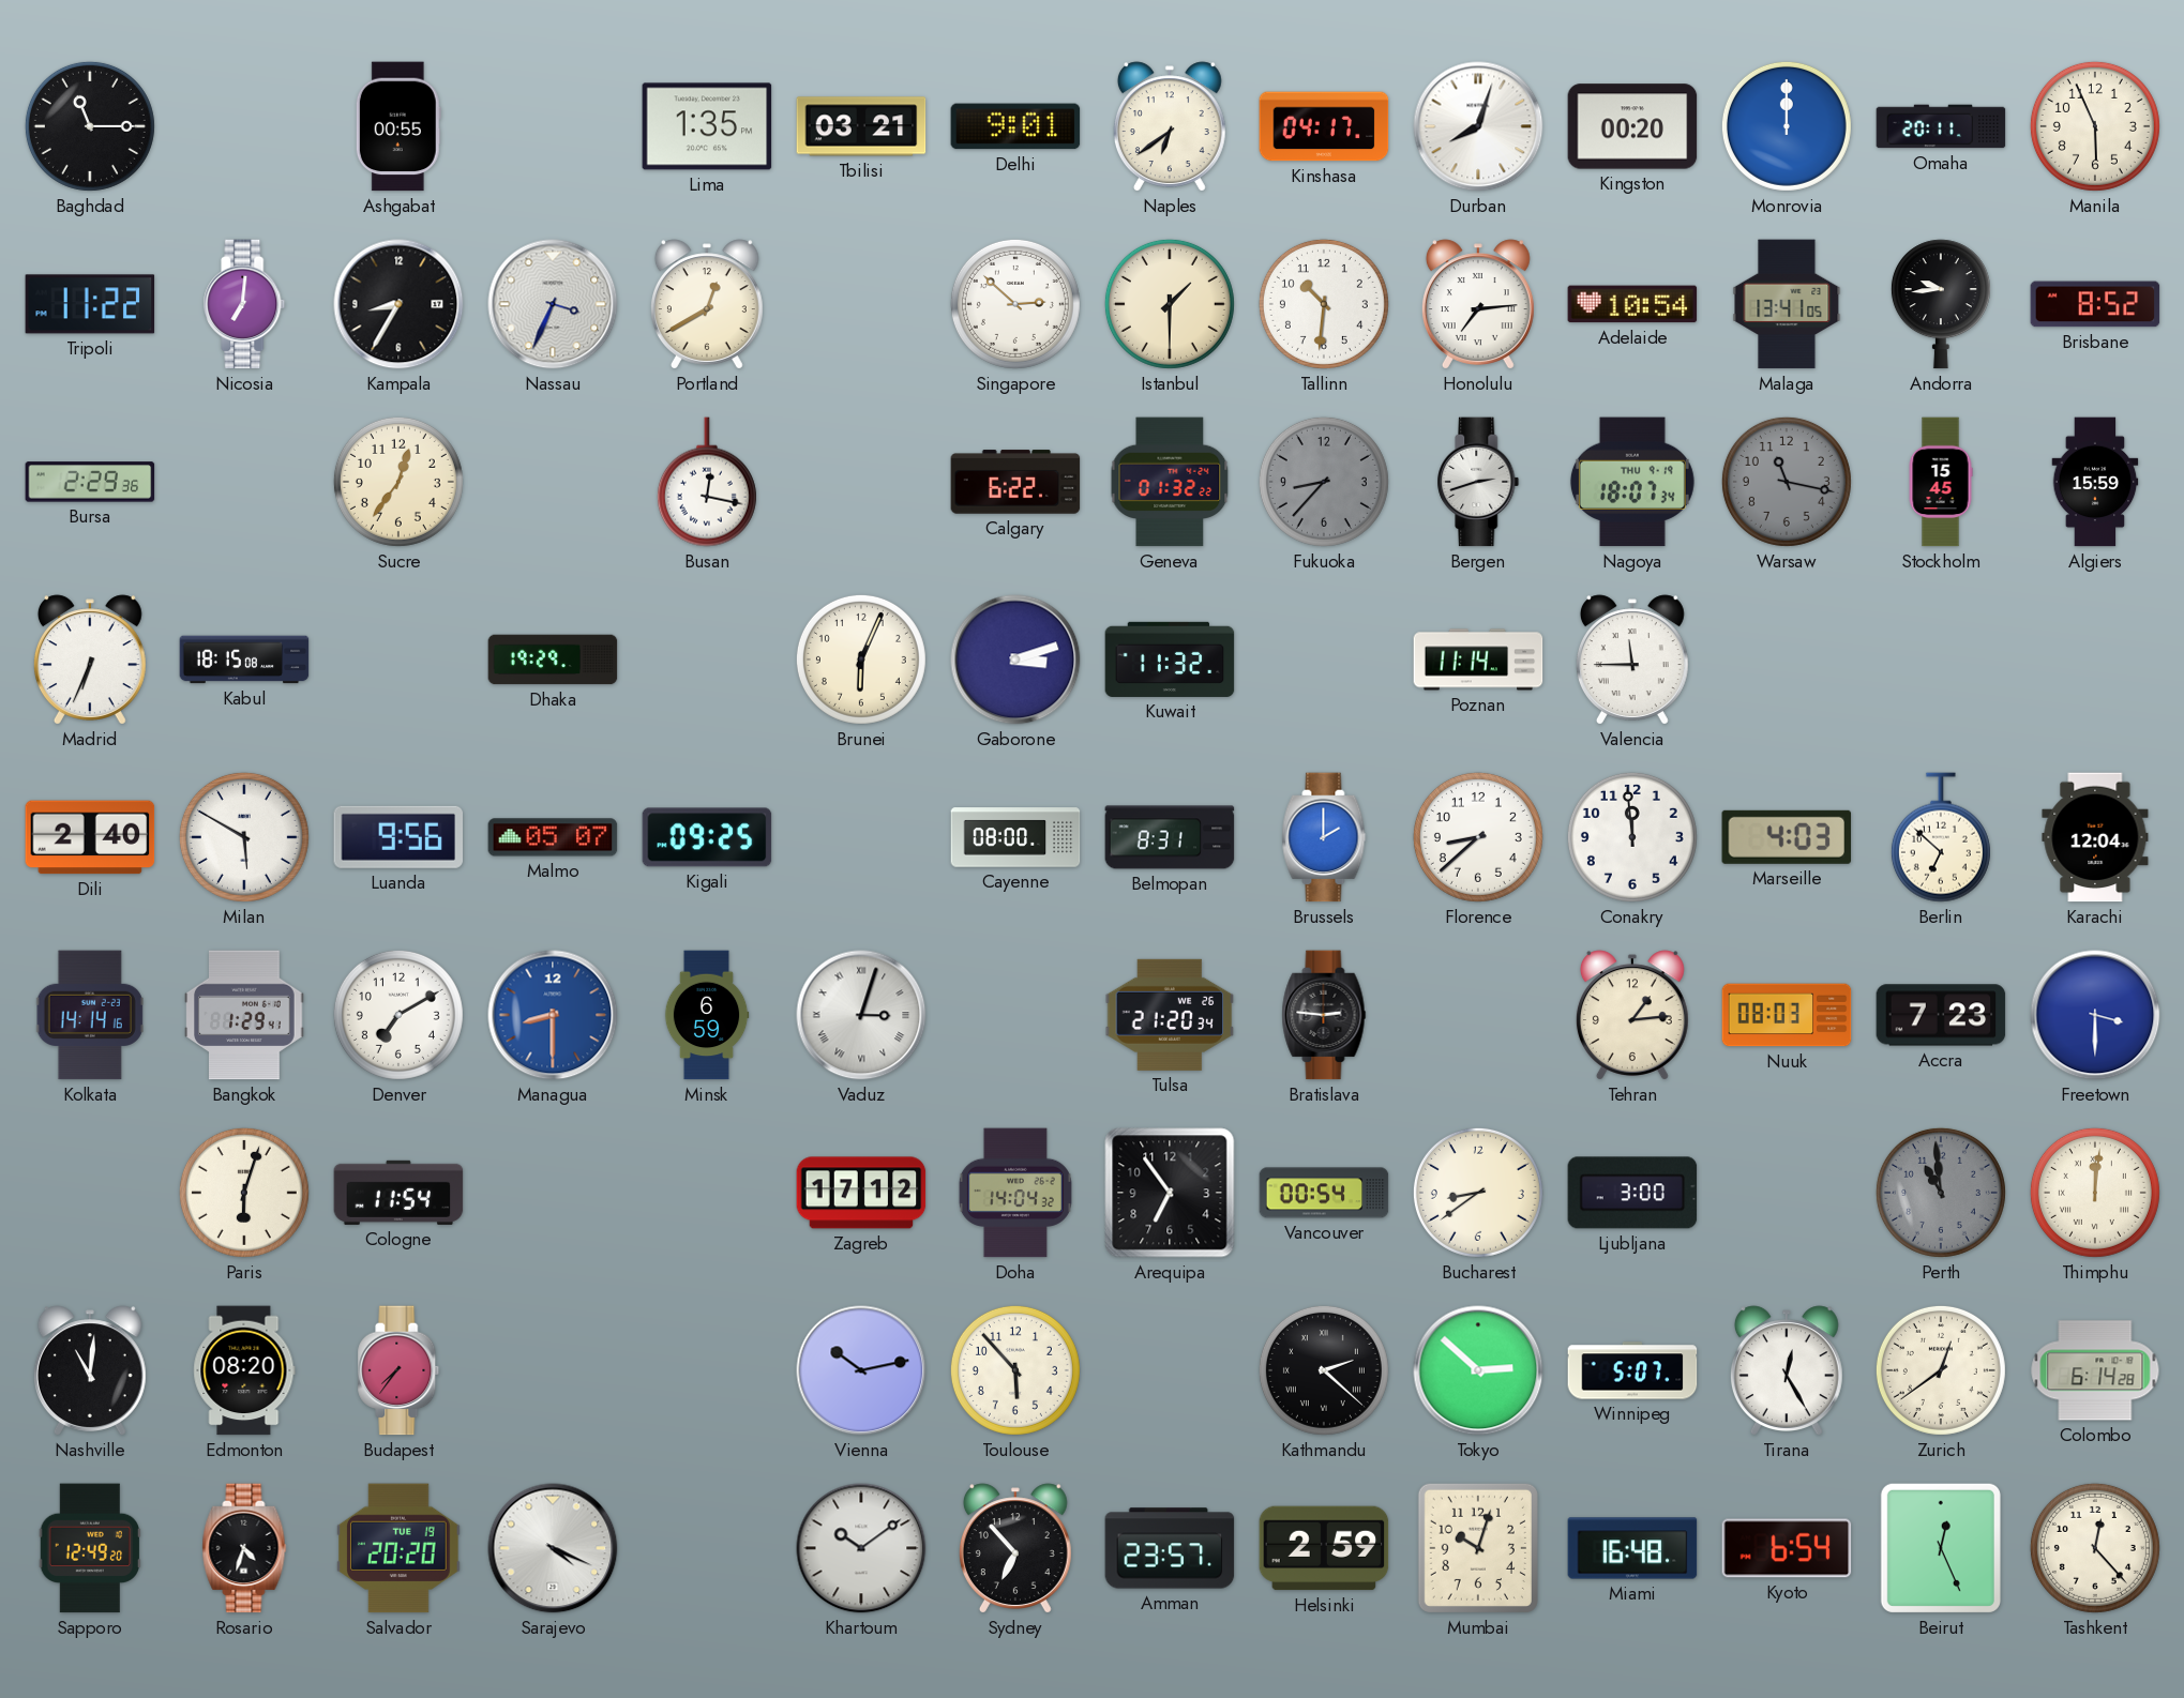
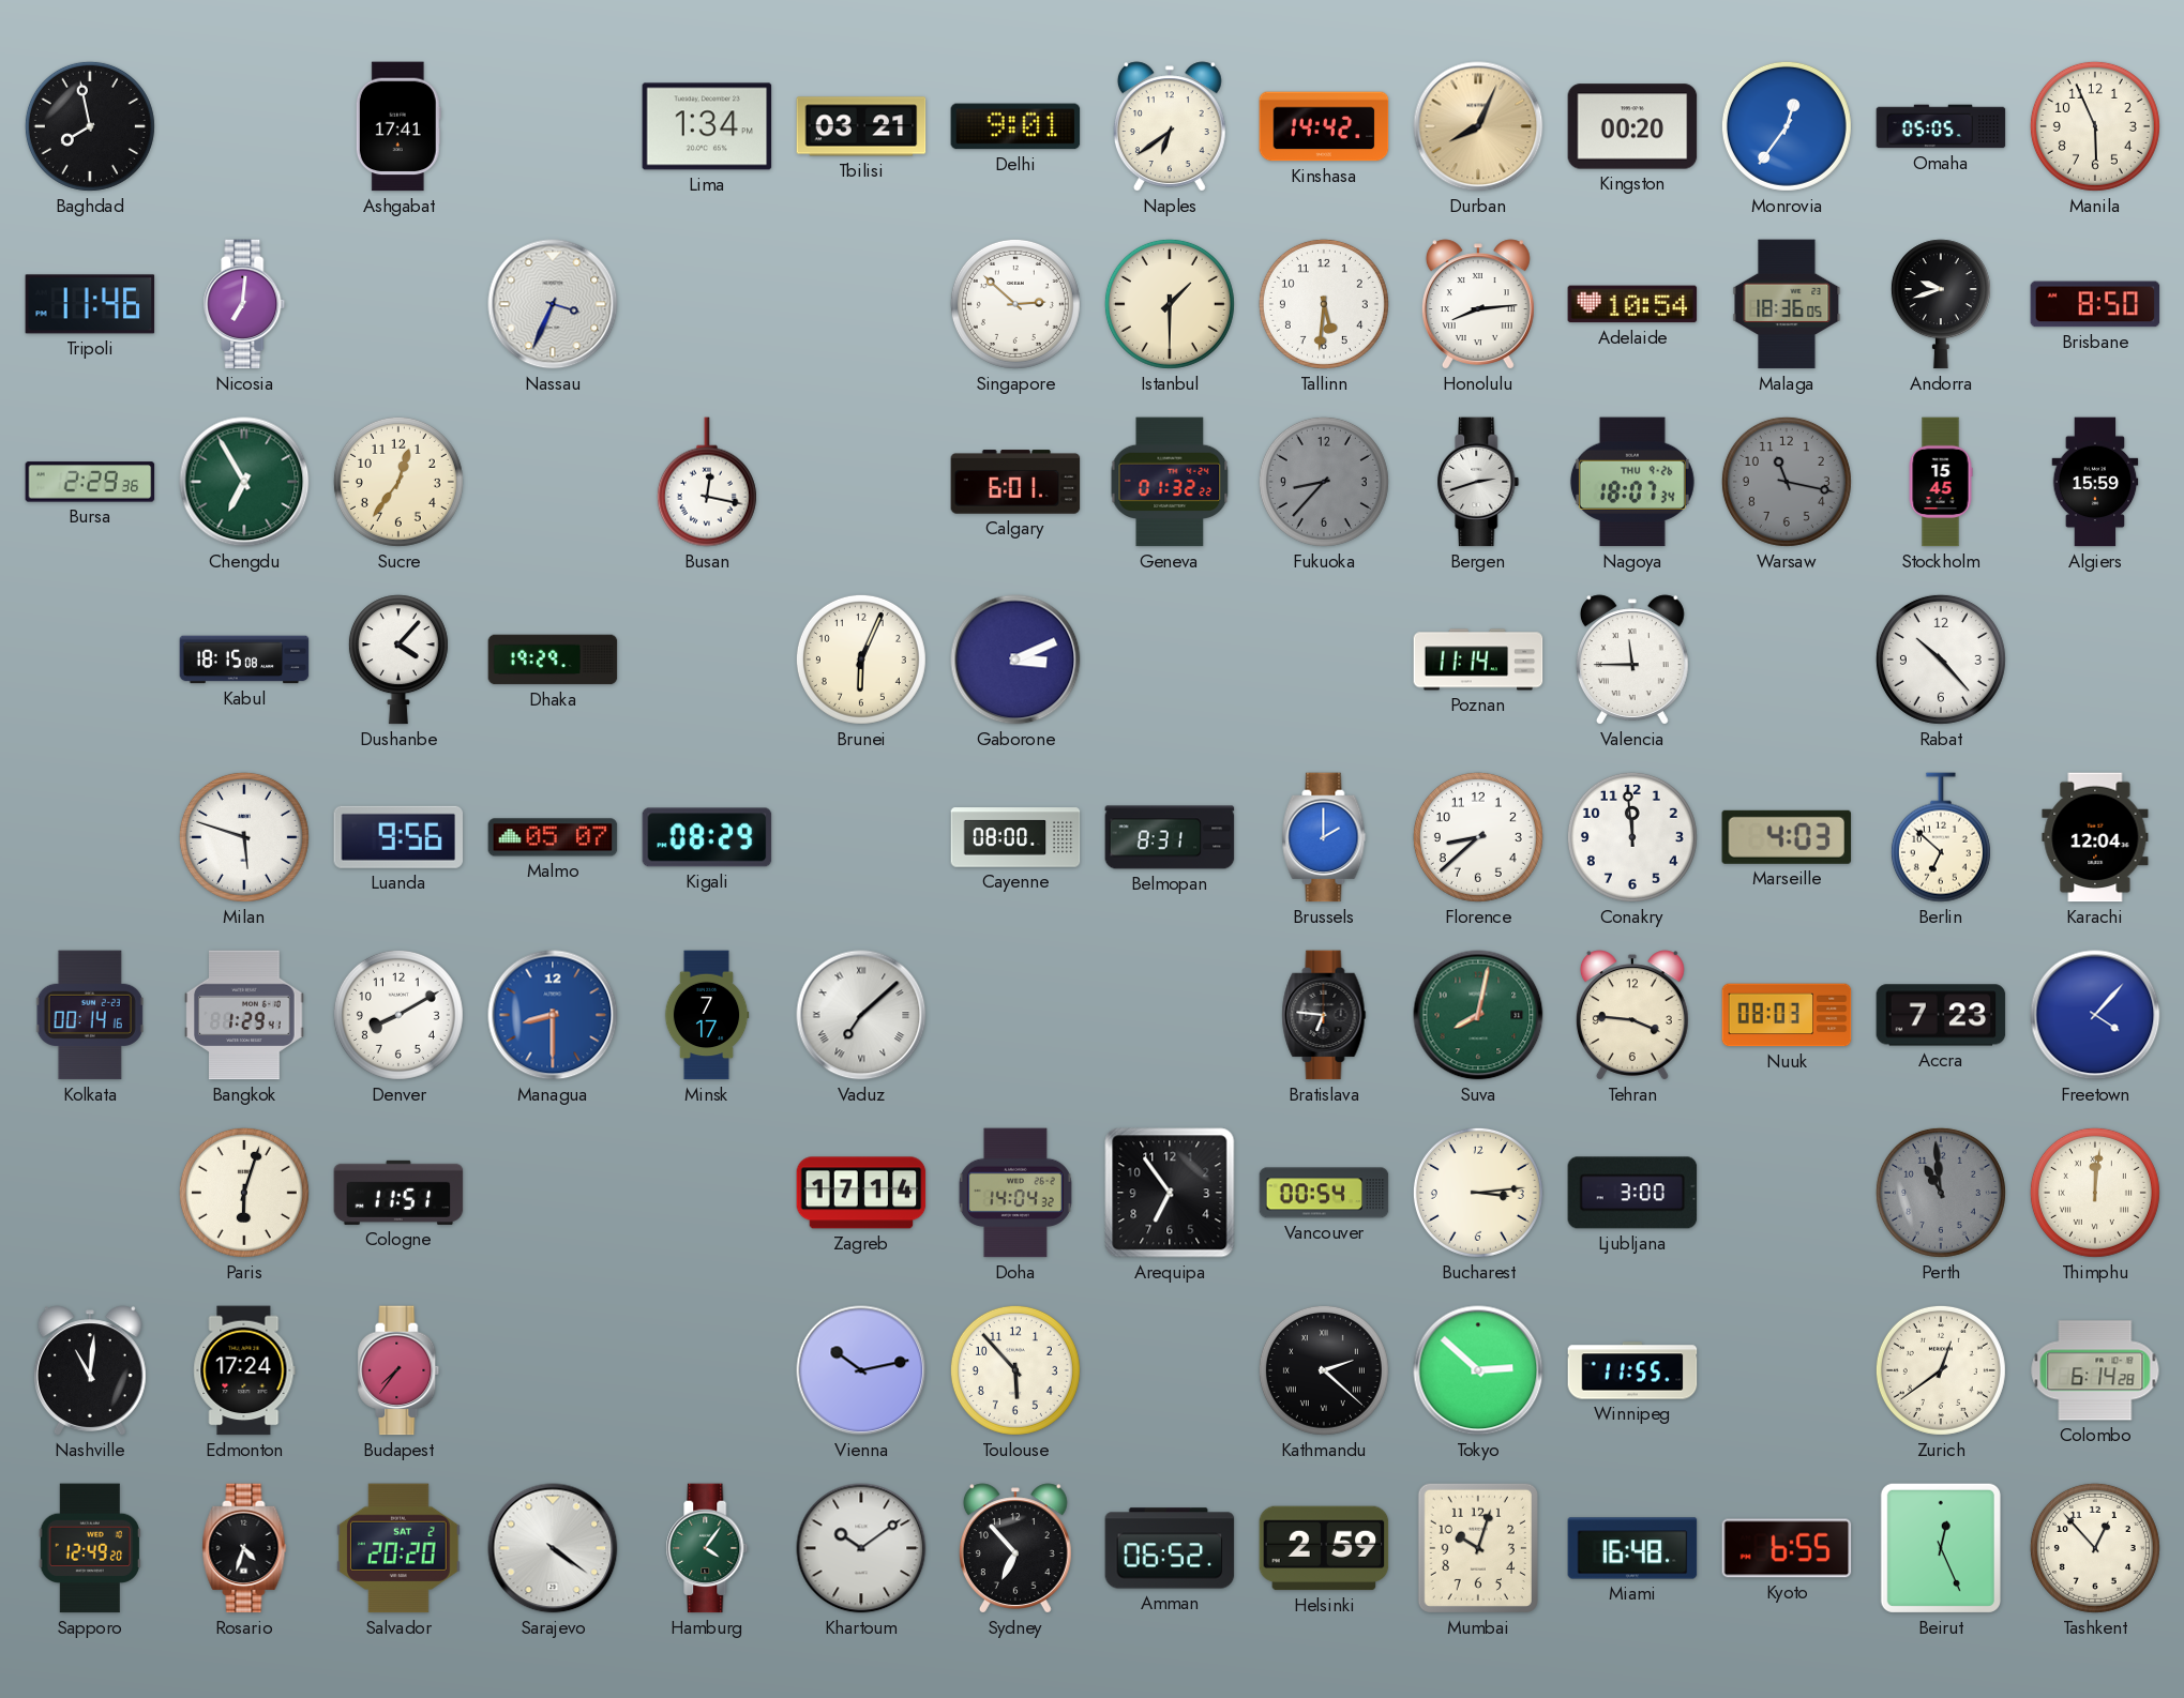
Baghdad: 11:15 -> 7:58
Ashgabat: 00:55 -> 17:41
Lima: 1:35 -> 1:34
Kinshasa: 04:17 -> 14:42
Durban: 8:03 -> 8:04
Durban dial: white -> champagne
Monrovia: 12:00 -> 12:36
Omaha: 20:11 -> 05:05
Tripoli: 11:22 -> 11:46
Kampala: 8:35 -> none
Portland: 12:40 -> none
Tallinn: 10:31 -> 5:31
Honolulu: 7:14 -> 8:14
Malaga: 13:41 -> 18:36
Andorra: 9:44 -> 9:42
Brisbane: 8:52 -> 8:50
Chengdu: none -> 6:55
Calgary: 6:22 -> 6:01
Nagoya date: THU 9-19 -> THU 9-26
Madrid: 6:34 -> none
Dushanbe: none -> 4:07
Gaborone: 3:12 -> 3:11
Kuwait: 11:32 -> none
Rabat: none -> 10:23
Dili: 2:40 -> none
Milan: 5:50 -> 5:48
Kigali: 09:25 -> 08:29
Kolkata: 14:14 -> 00:14
Denver: 7:10 -> 8:10
Minsk: 6:59 -> 7:17
Vaduz: 3:03 -> 7:08
Tulsa: 21:20 -> none
Bratislava: 2:46 -> 6:46
Suva: none -> 8:02
Tehran: 1:14 -> 3:46
Freetown: 3:30 -> 4:07
Cologne: 11:54 -> 11:51
Zagreb: 17:12 -> 17:14
Bucharest: 8:39 -> 3:14
Edmonton: 08:20 -> 17:24
Winnipeg: 5:07 -> 11:55
Tirana: 12:25 -> none
Salvador date: TUE 19 -> SAT 2
Sarajevo: 4:19 -> 4:21
Hamburg: none -> 4:06
Amman: 23:57 -> 06:52
Kyoto: 6:54 -> 6:55
Tashkent: 12:23 -> 12:53
